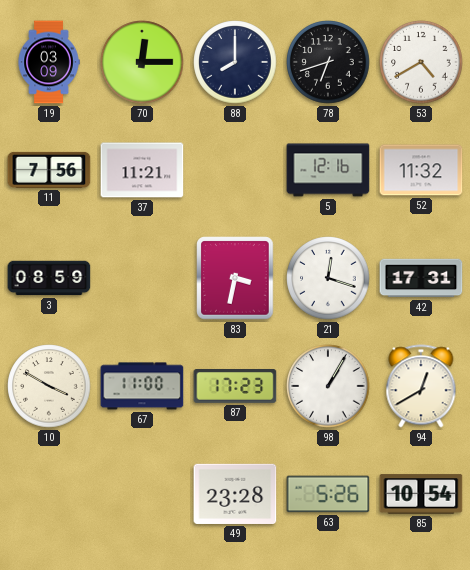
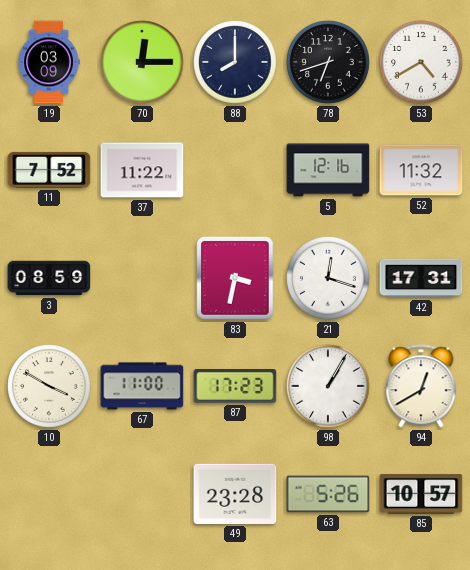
11: 7:56 -> 7:52
37: 11:21 -> 11:22
85: 10:54 -> 10:57
